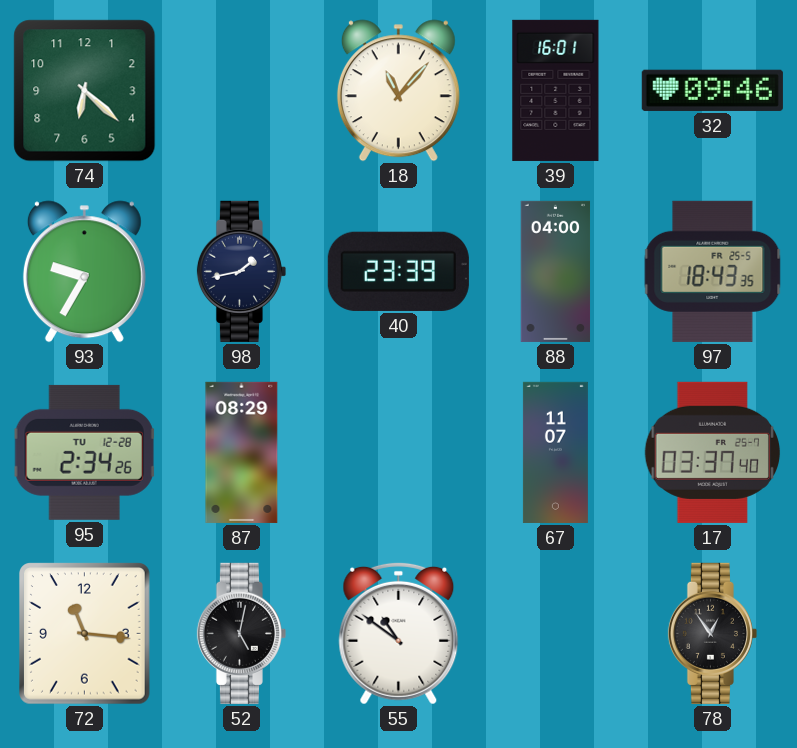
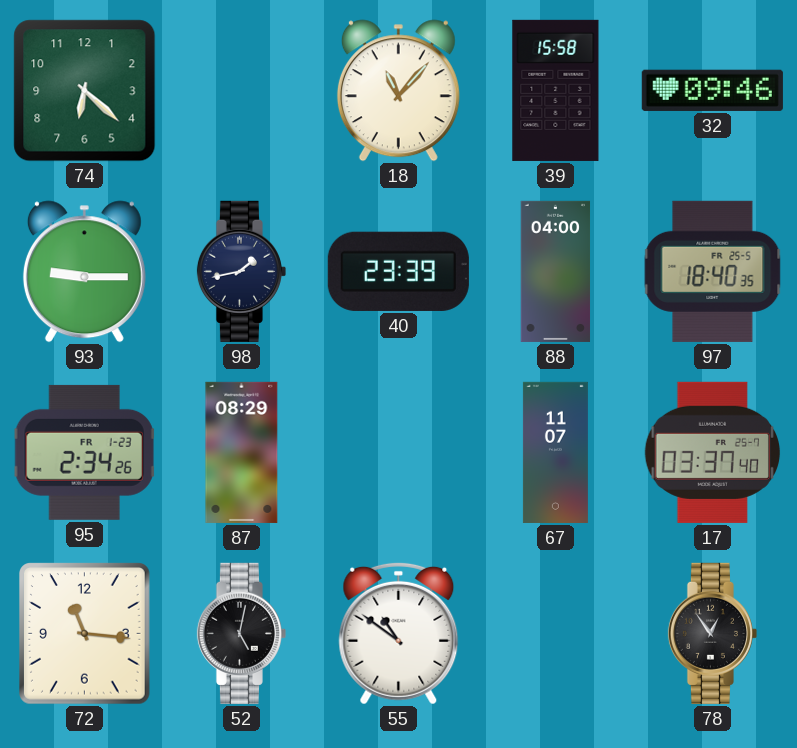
39: 16:01 -> 15:58
93: 9:35 -> 9:15
97: 18:43 -> 18:40
95 date: TU 12-28 -> FR 1-23
